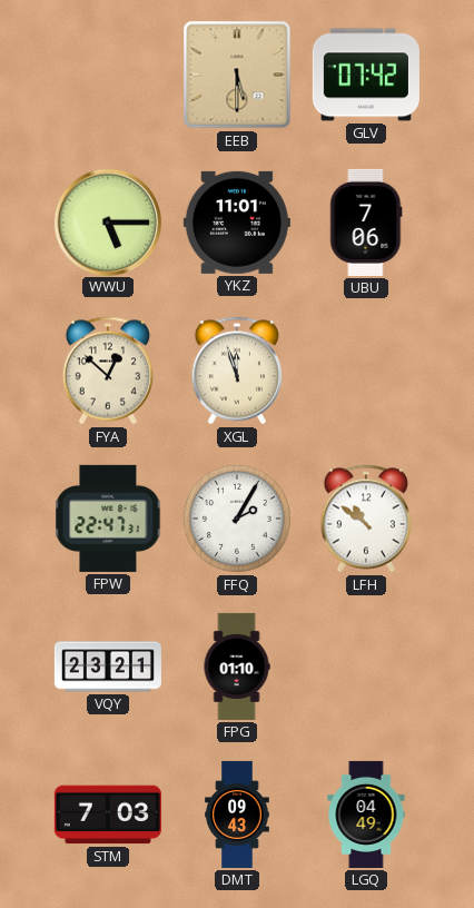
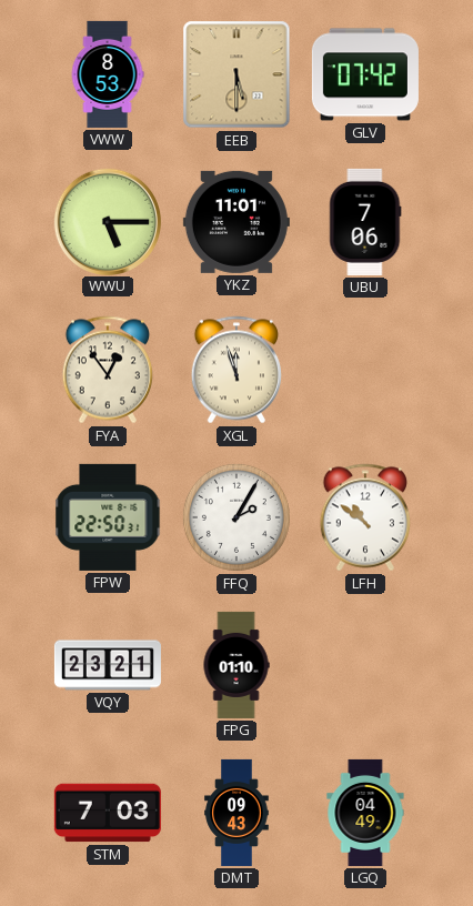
VWW: none -> 8:53
FYA: 12:52 -> 12:54
FPW: 22:47 -> 22:50
